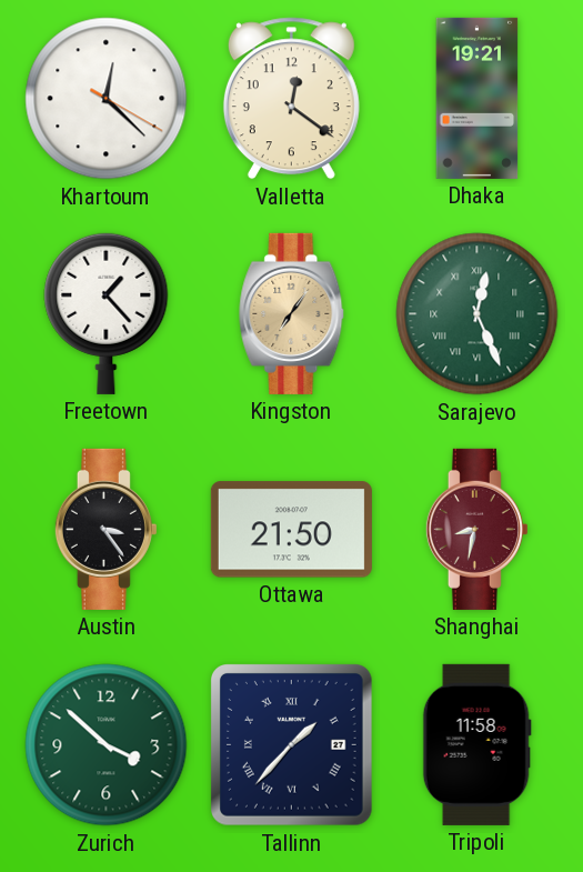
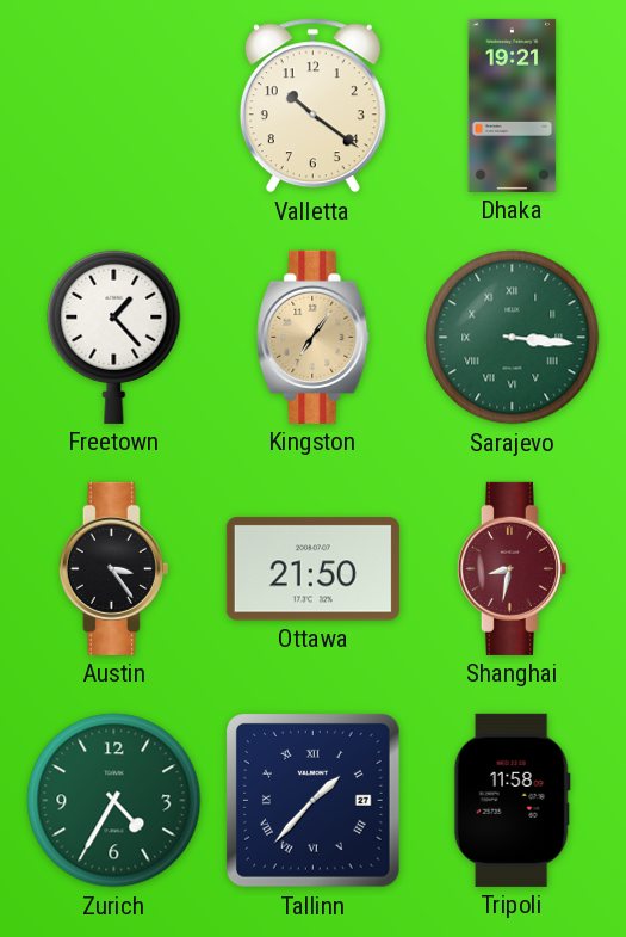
Khartoum: 12:22 -> none
Valletta: 12:21 -> 10:21
Sarajevo: 12:26 -> 3:16
Zurich: 3:52 -> 4:35
